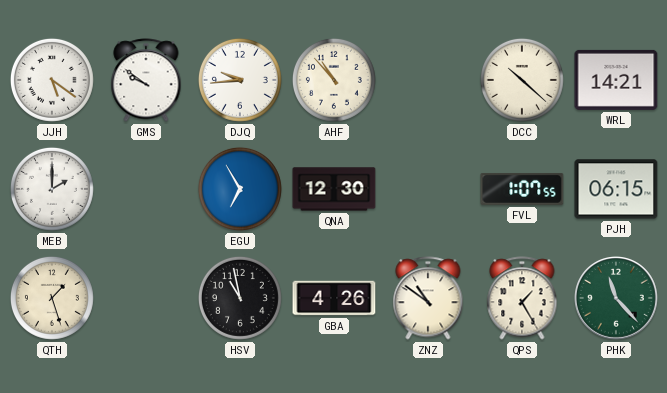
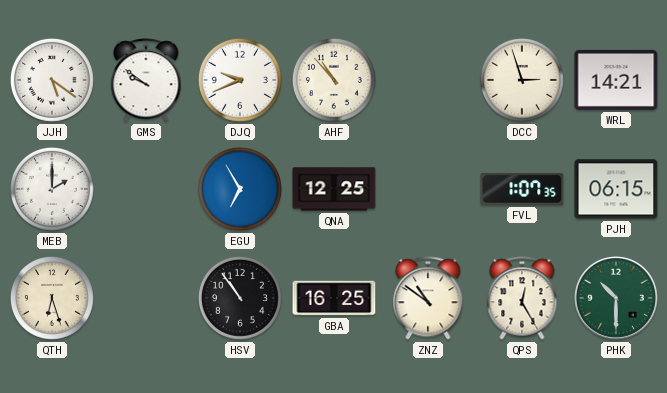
DJQ: 9:44 -> 9:41
DCC: 10:22 -> 2:57
QNA: 12:30 -> 12:25
FVL: 1:07:55 -> 1:07:35
QTH: 1:27 -> 6:27
HSV: 10:58 -> 10:54
GBA: 4:26 -> 16:25
QPS: 1:25 -> 12:25
PHK: 11:23 -> 10:30
